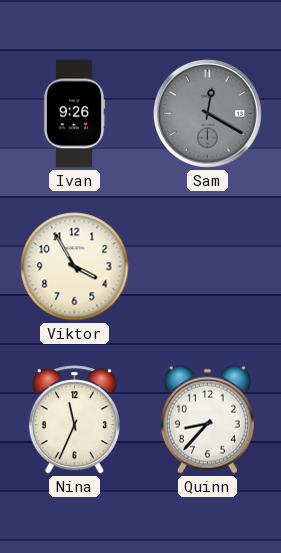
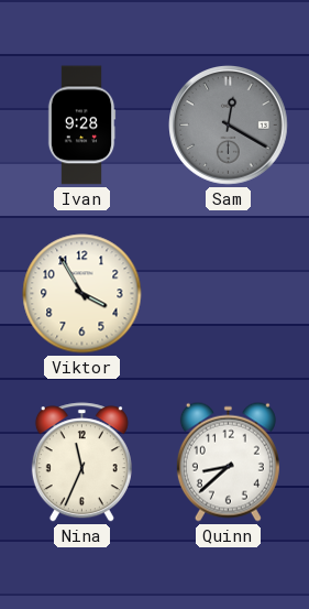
Ivan: 9:26 -> 9:28
Quinn: 8:37 -> 8:38
